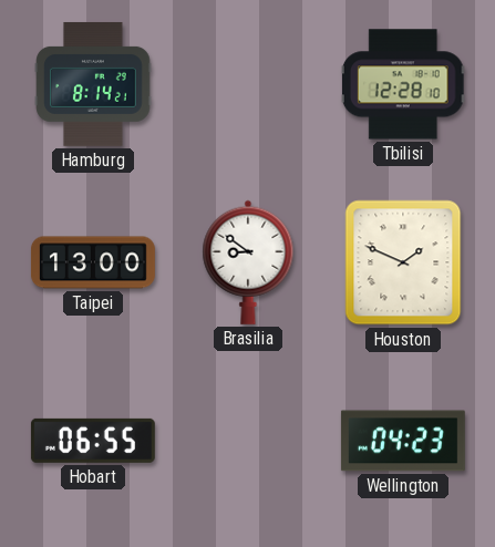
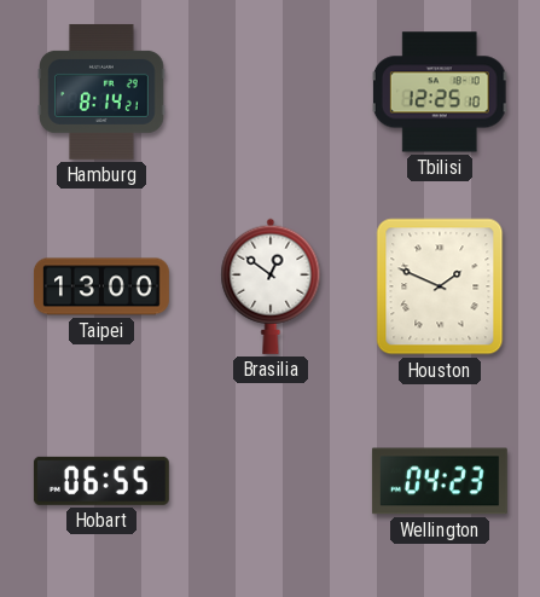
Tbilisi: 12:28 -> 12:25
Brasilia: 8:51 -> 12:51
